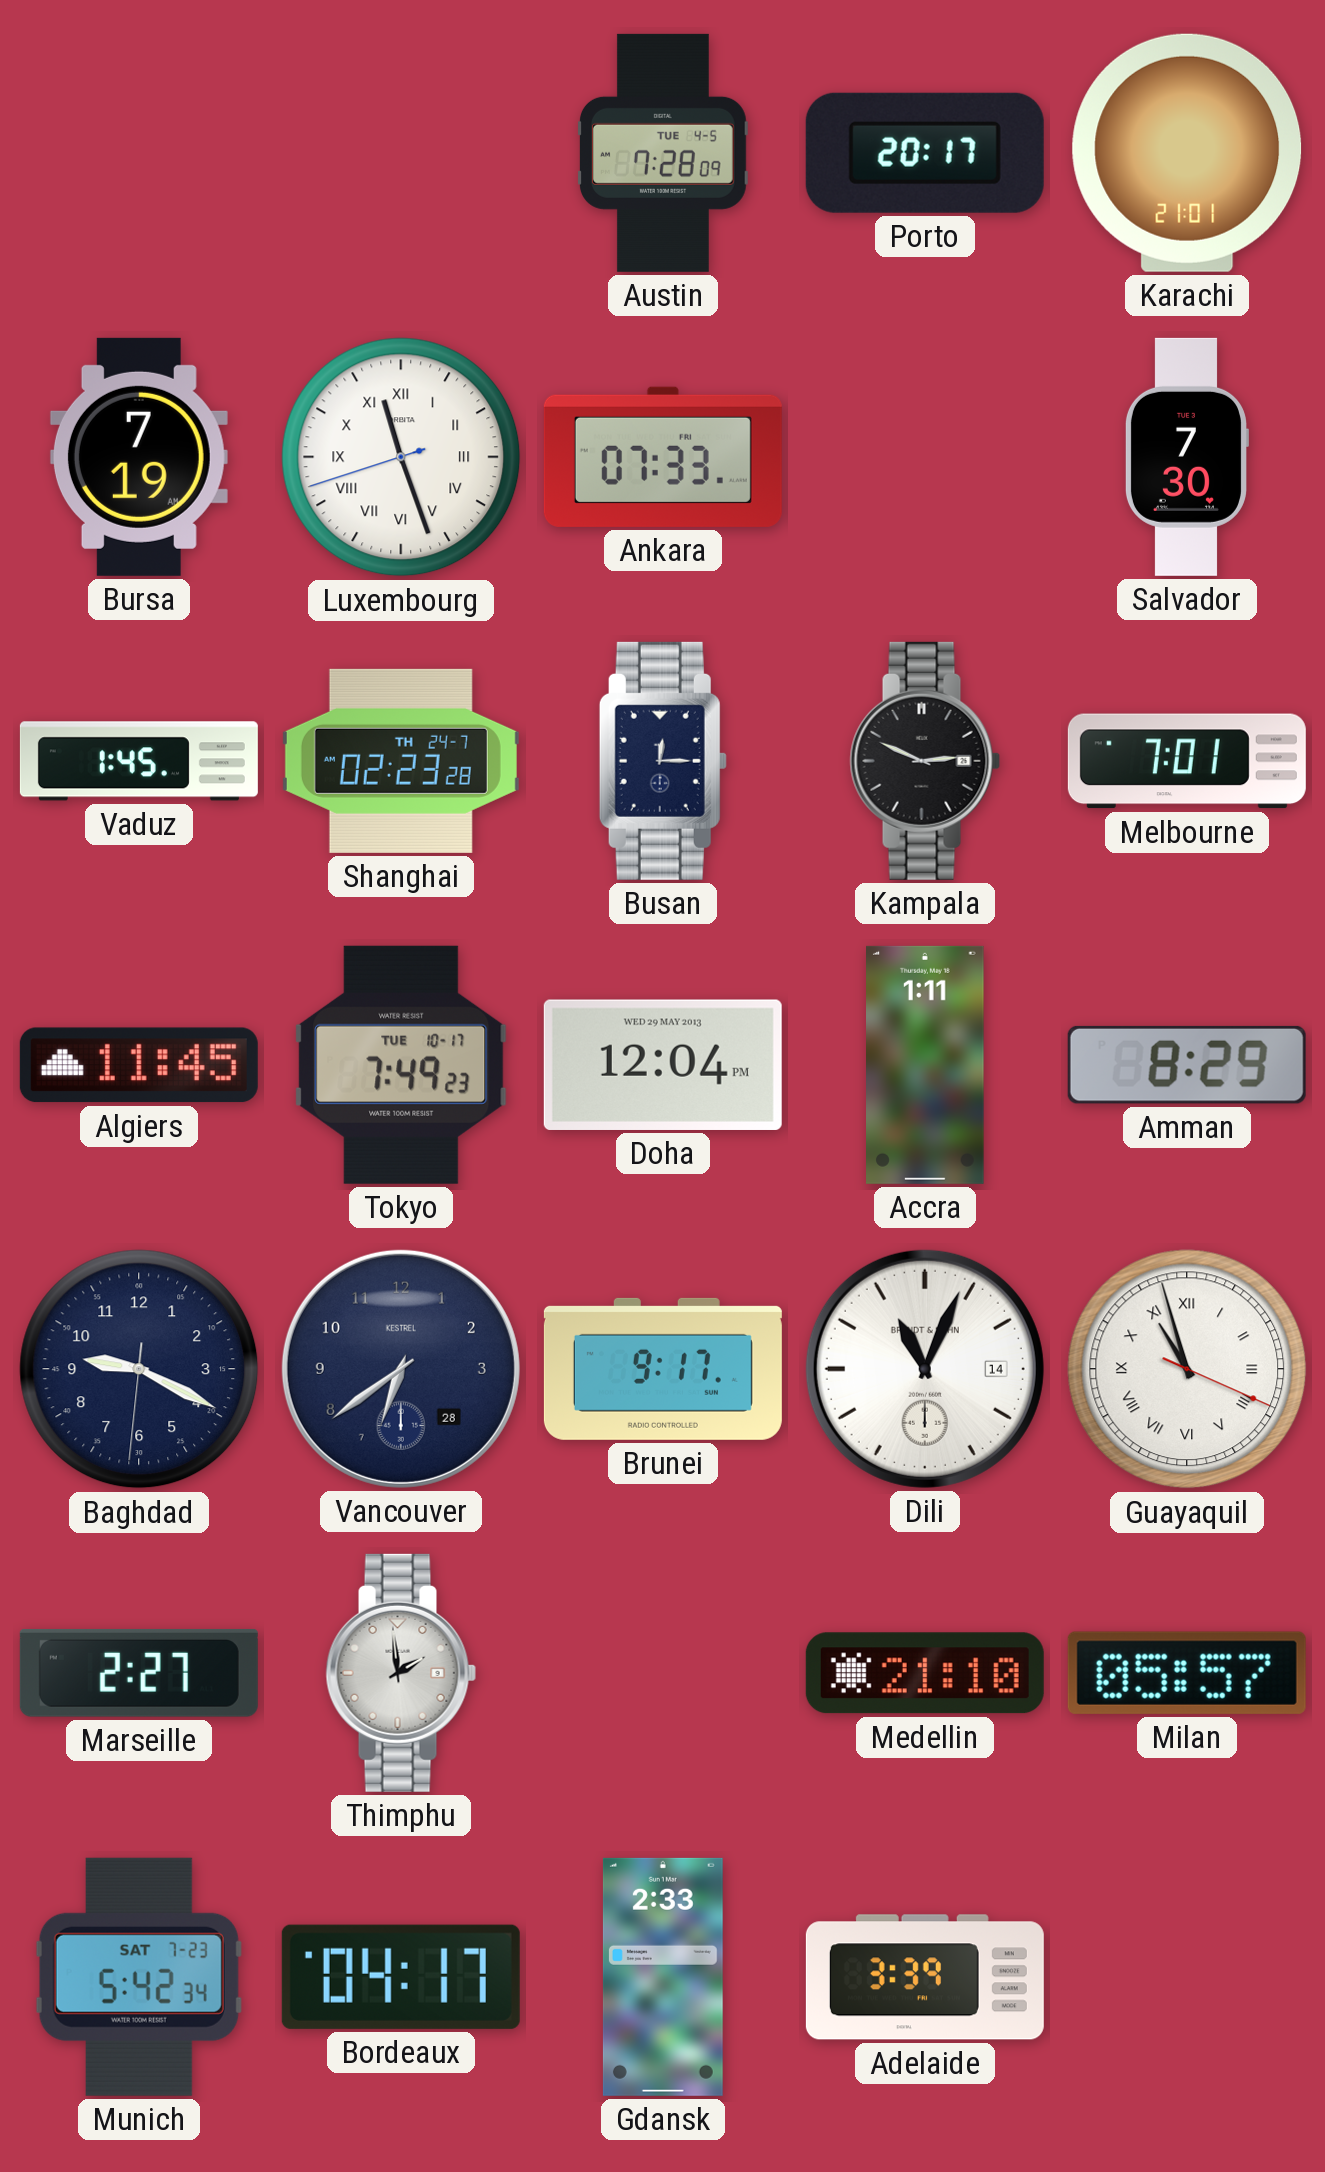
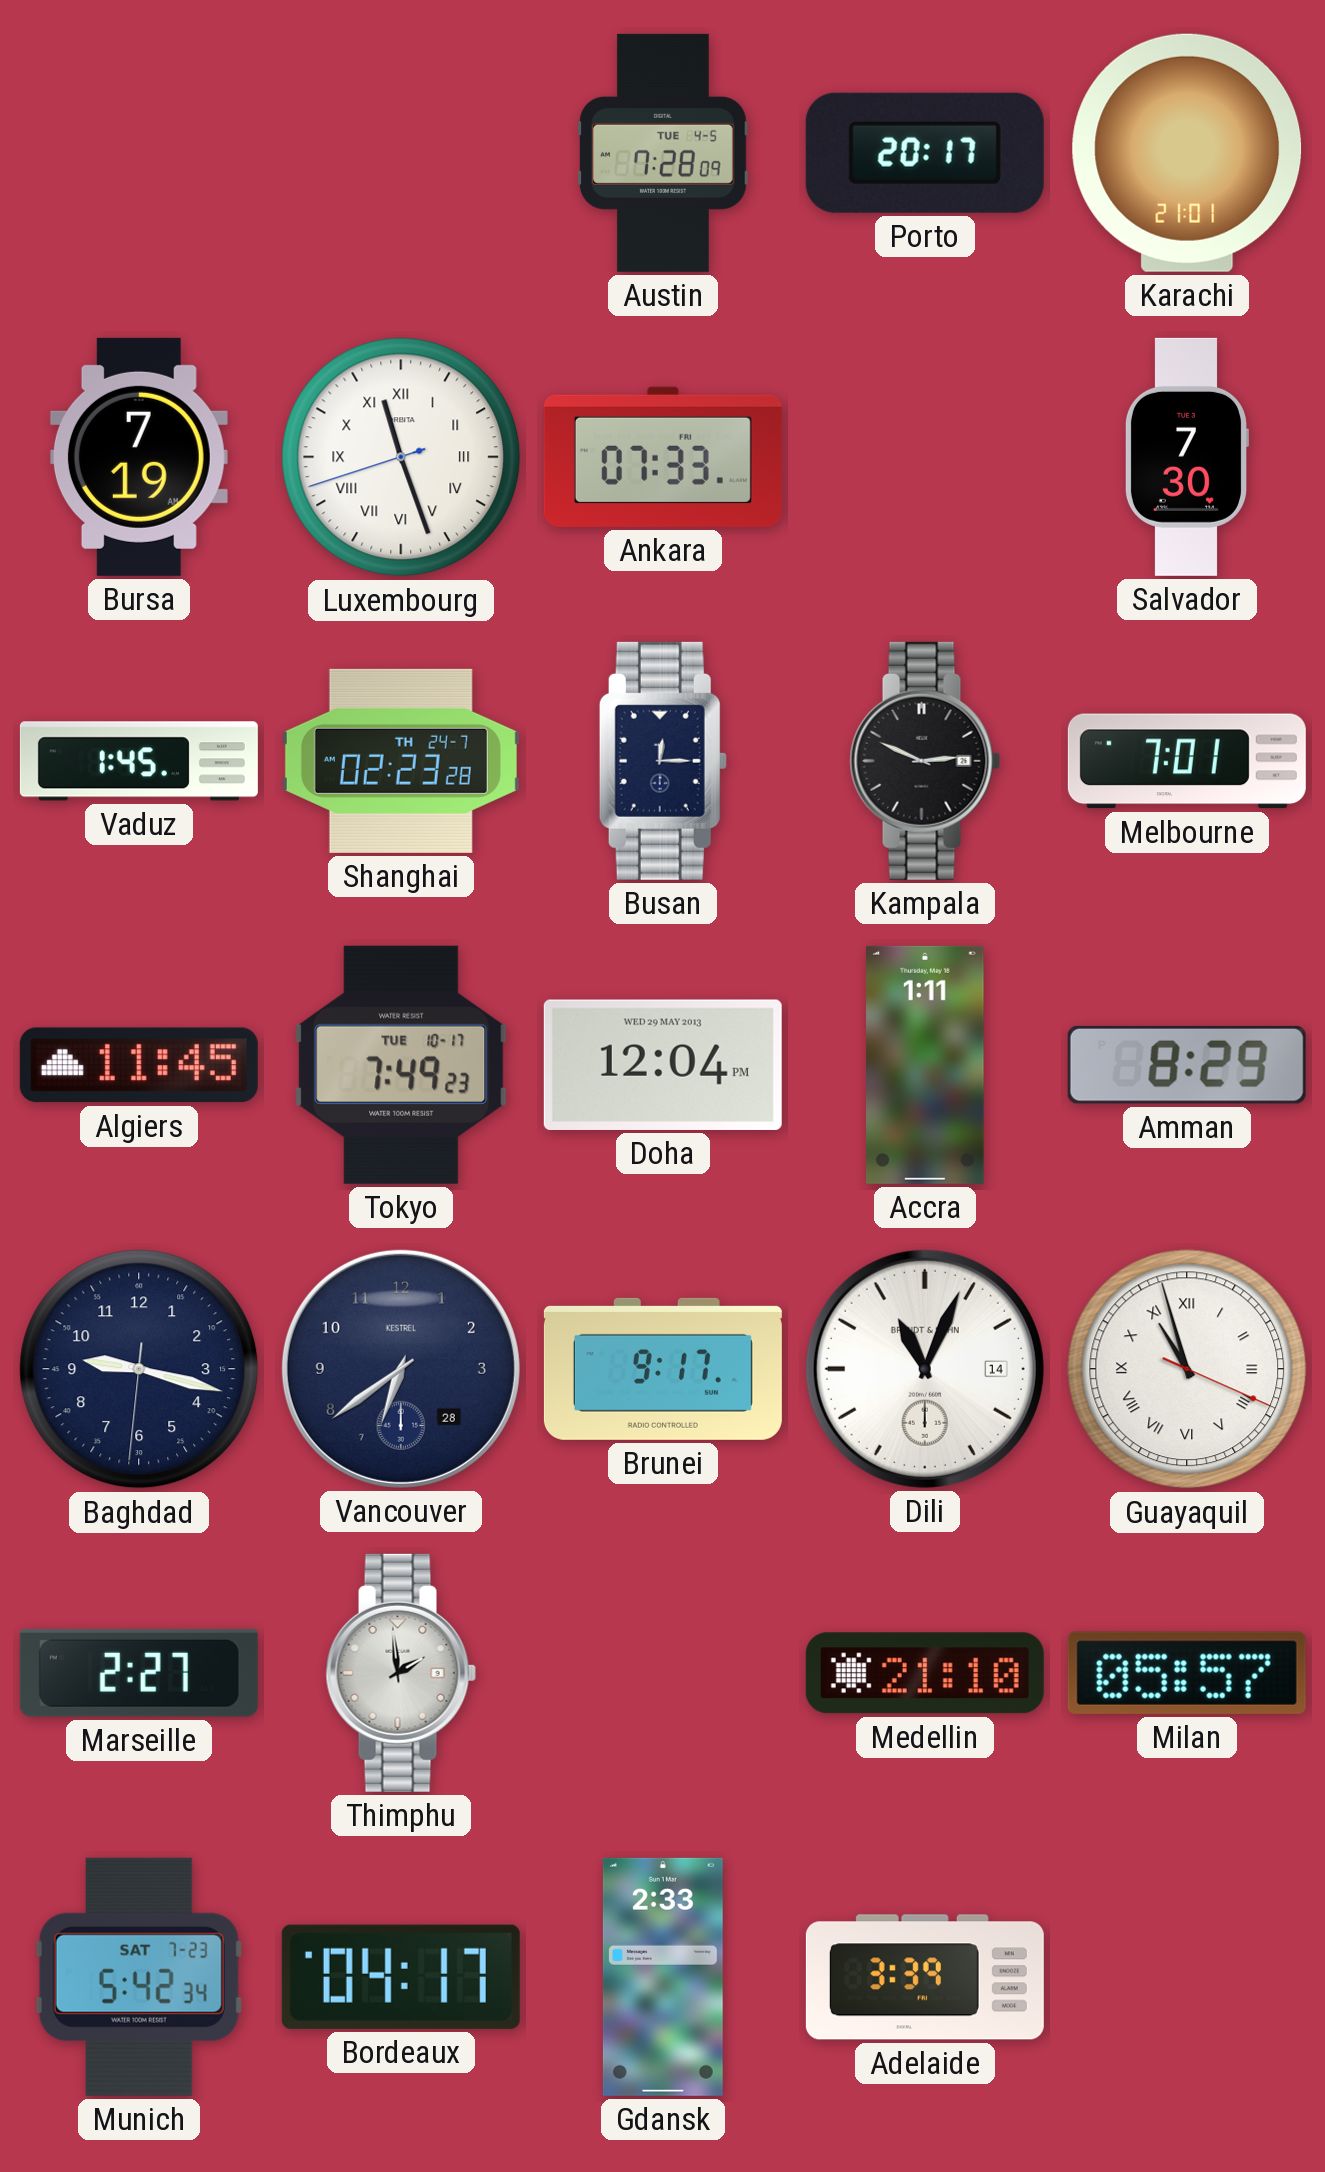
Baghdad: 9:19 -> 9:17
